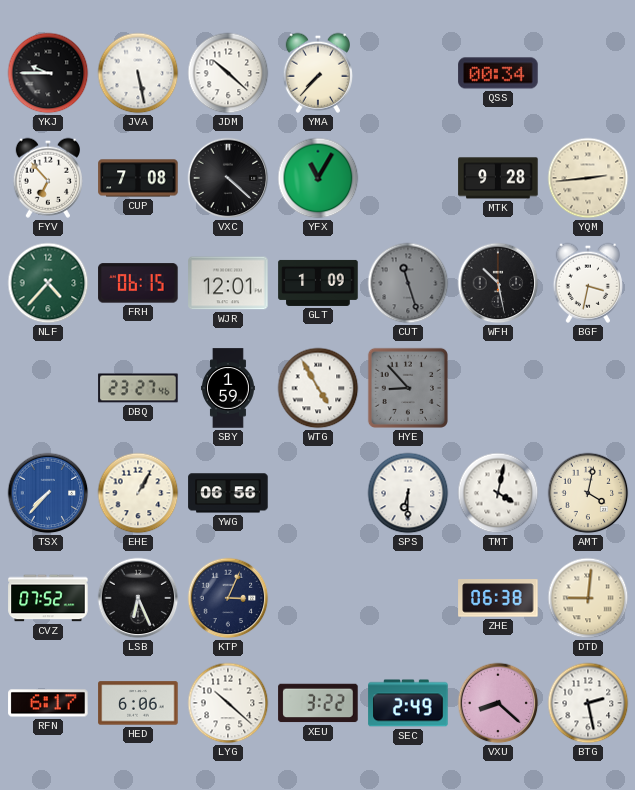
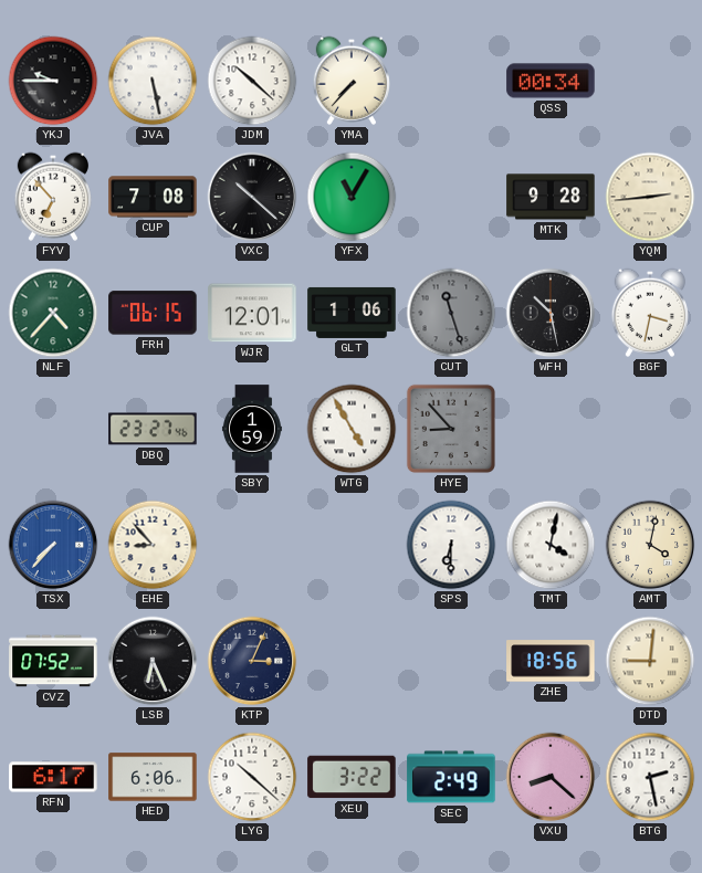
VXC: 4:22 -> 10:22
GLT: 1:09 -> 1:06
EHE: 1:05 -> 8:53
YWG: 06:56 -> none
ZHE: 06:38 -> 18:56
